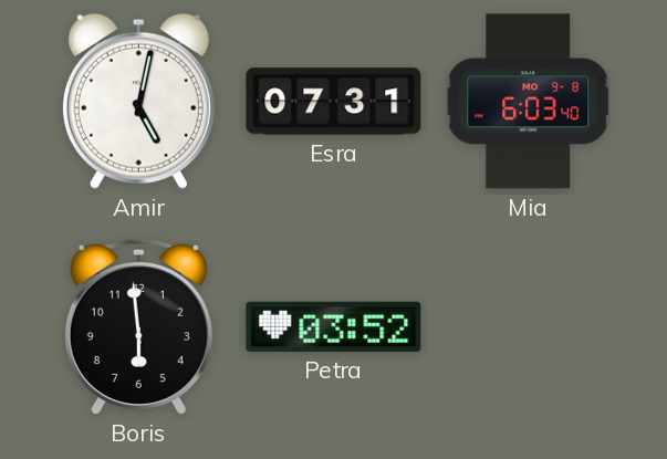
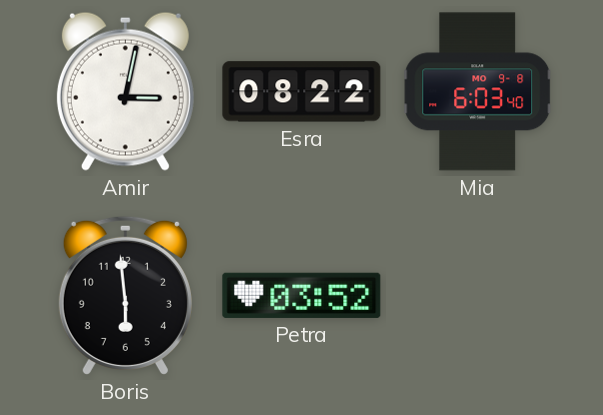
Amir: 5:02 -> 3:02
Esra: 07:31 -> 08:22
